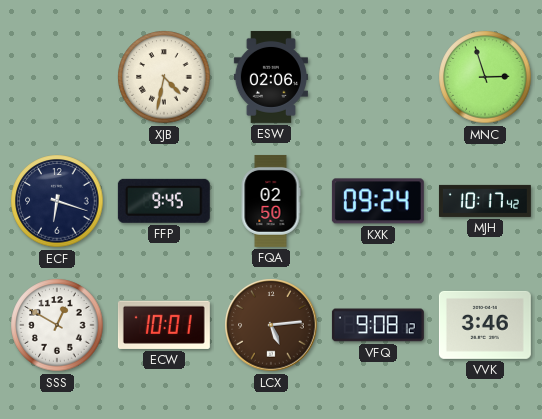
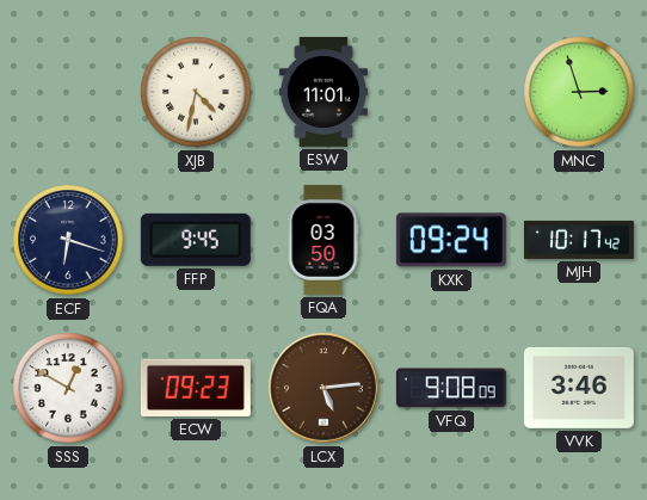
ESW: 02:06 -> 11:01
FQA: 02:50 -> 03:50
ECW: 10:01 -> 09:23
VFQ: 9:08:12 -> 9:08:09
